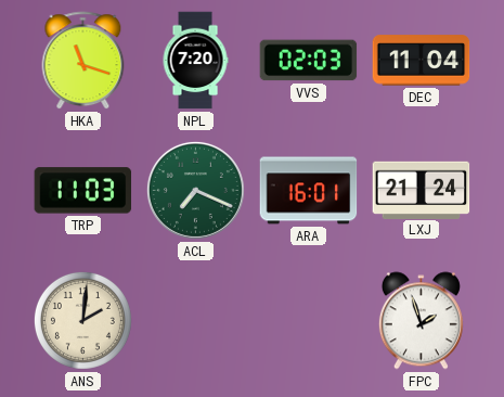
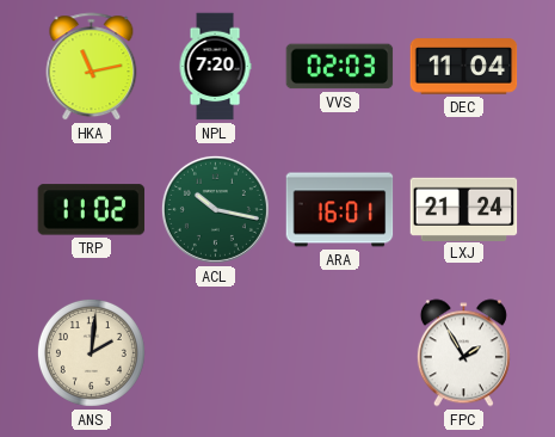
HKA: 11:18 -> 11:13
TRP: 11:03 -> 11:02
ACL: 7:19 -> 10:17
FPC: 1:57 -> 1:55
